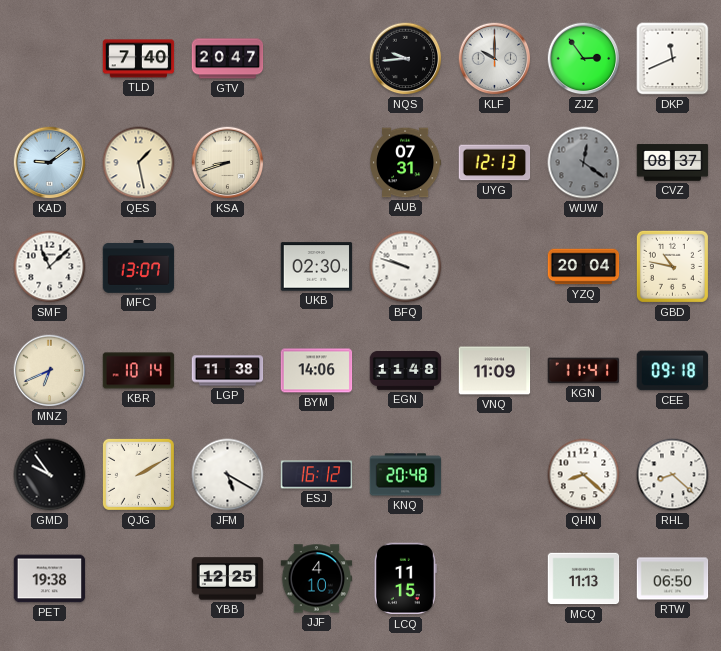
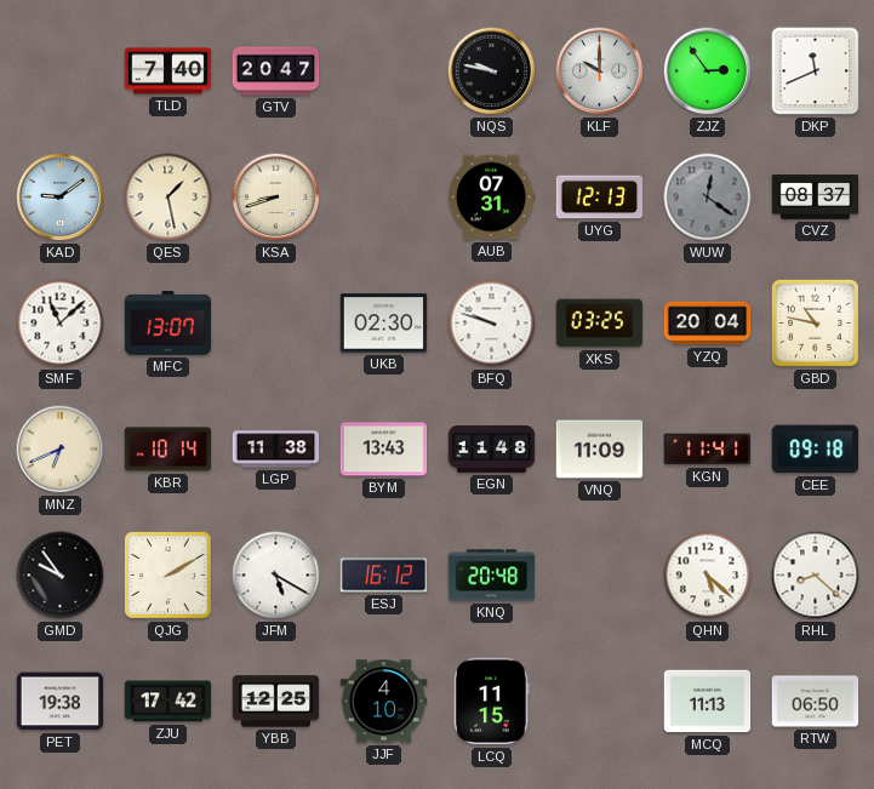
NQS: 9:44 -> 9:47
XKS: none -> 03:25
BYM: 14:06 -> 13:43
QHN: 8:22 -> 5:22
ZJU: none -> 17:42
